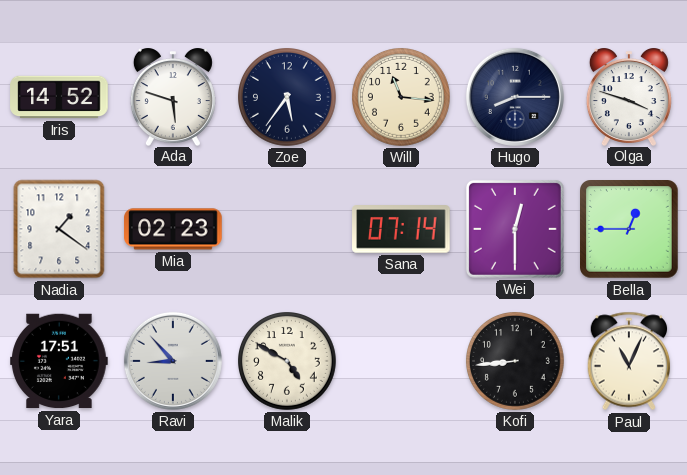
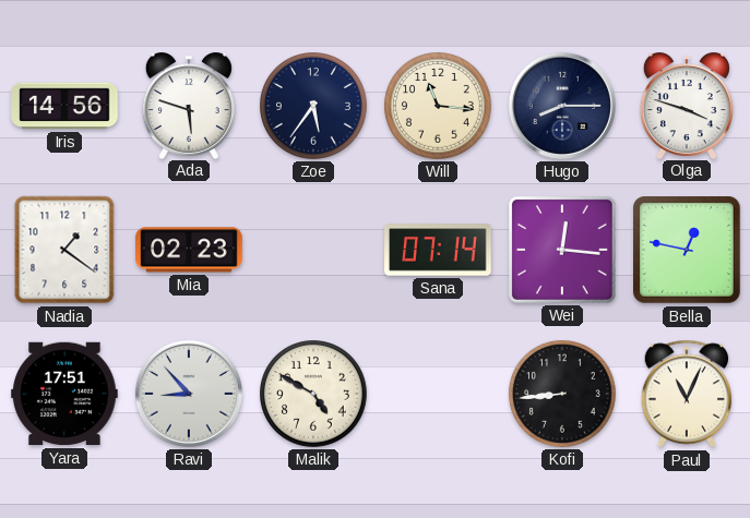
Iris: 14:52 -> 14:56
Wei: 12:30 -> 12:16
Bella: 12:45 -> 12:47
